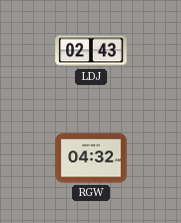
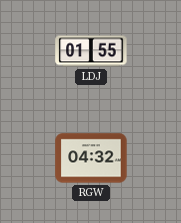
LDJ: 02:43 -> 01:55
